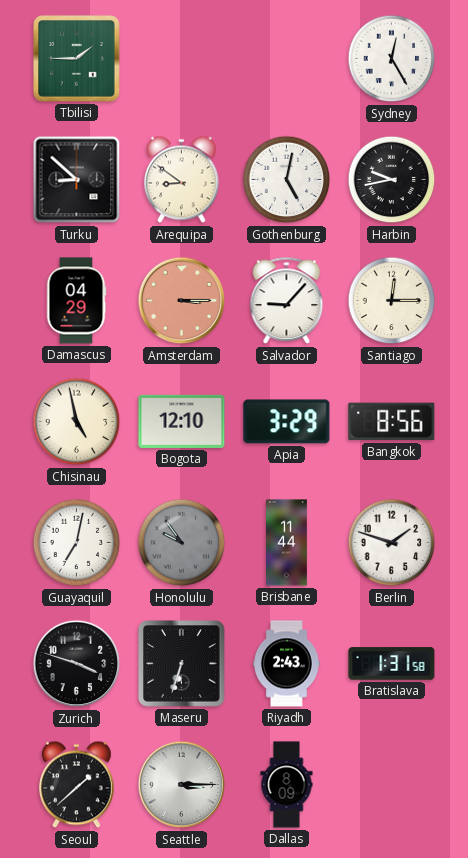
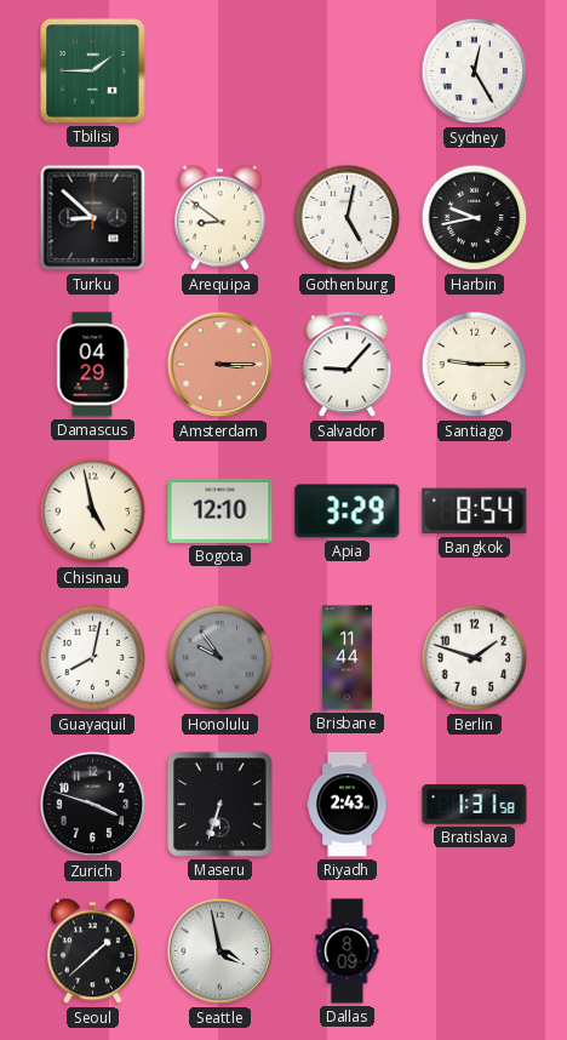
Santiago: 12:15 -> 9:15
Bangkok: 8:56 -> 8:54
Guayaquil: 7:02 -> 8:02
Seattle: 3:15 -> 3:58
